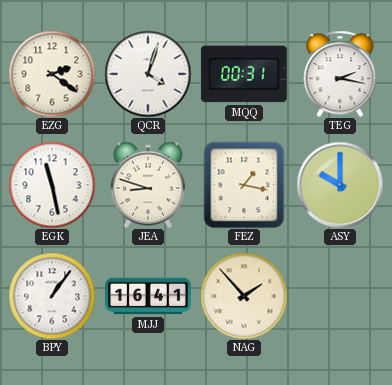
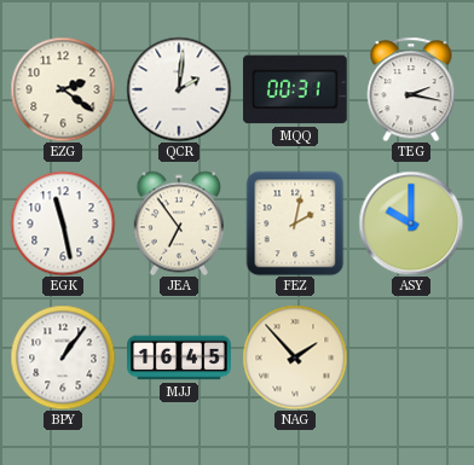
QCR: 4:03 -> 2:01
JEA: 8:48 -> 6:54
FEZ: 1:17 -> 2:02
MJJ: 16:41 -> 16:45
